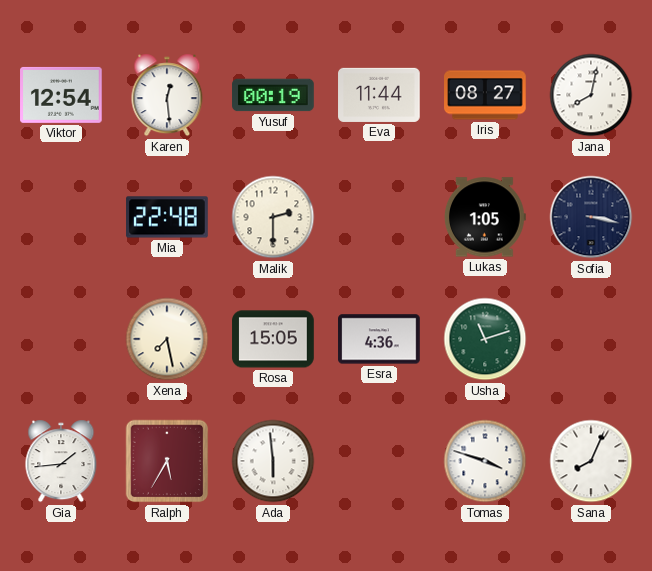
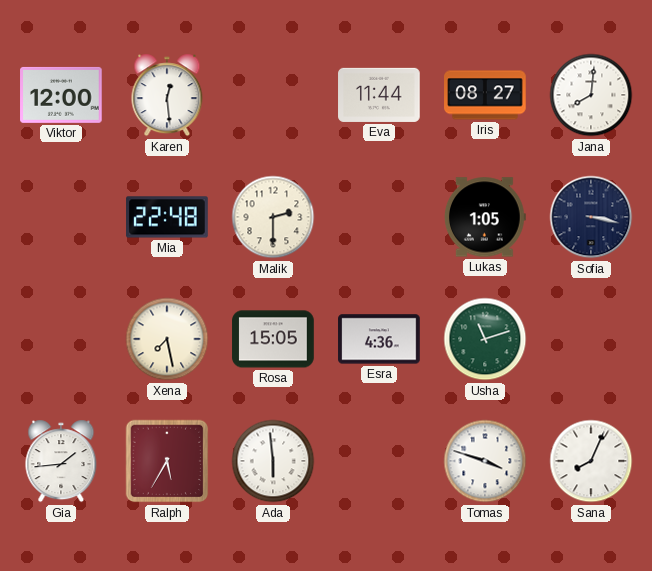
Viktor: 12:54 -> 12:00
Yusuf: 00:19 -> none
Jana: 8:02 -> 8:01
